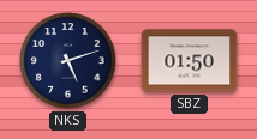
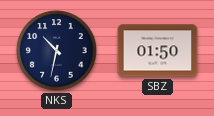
NKS: 5:12 -> 10:32
